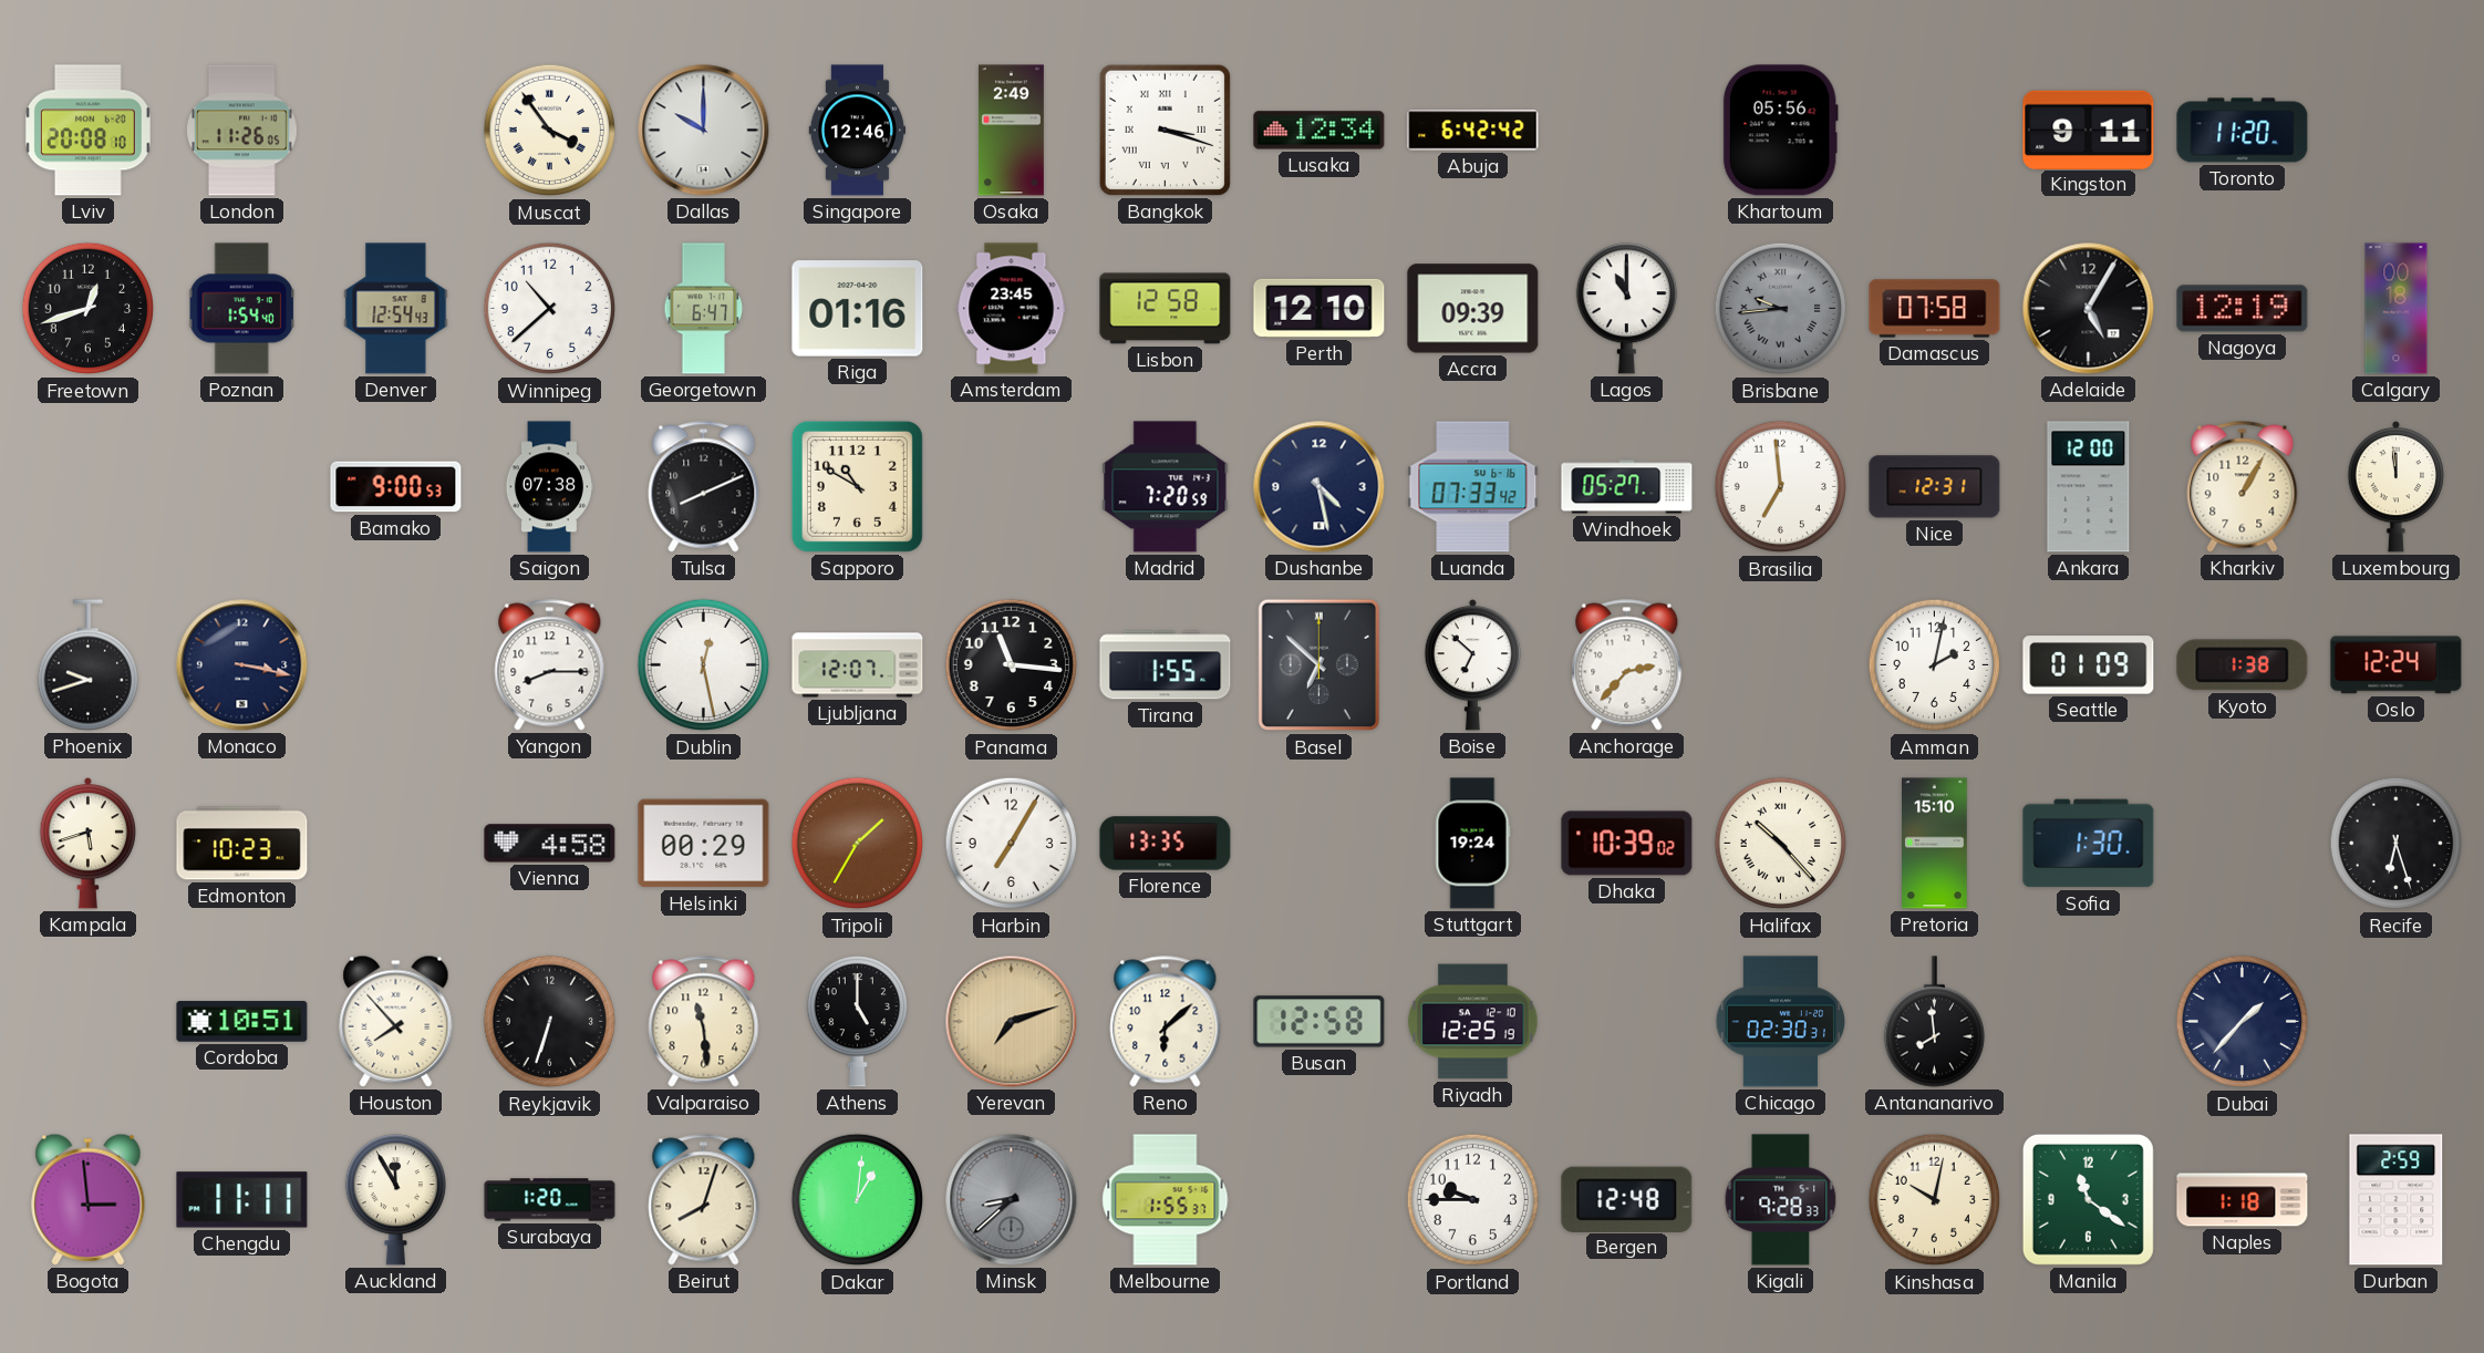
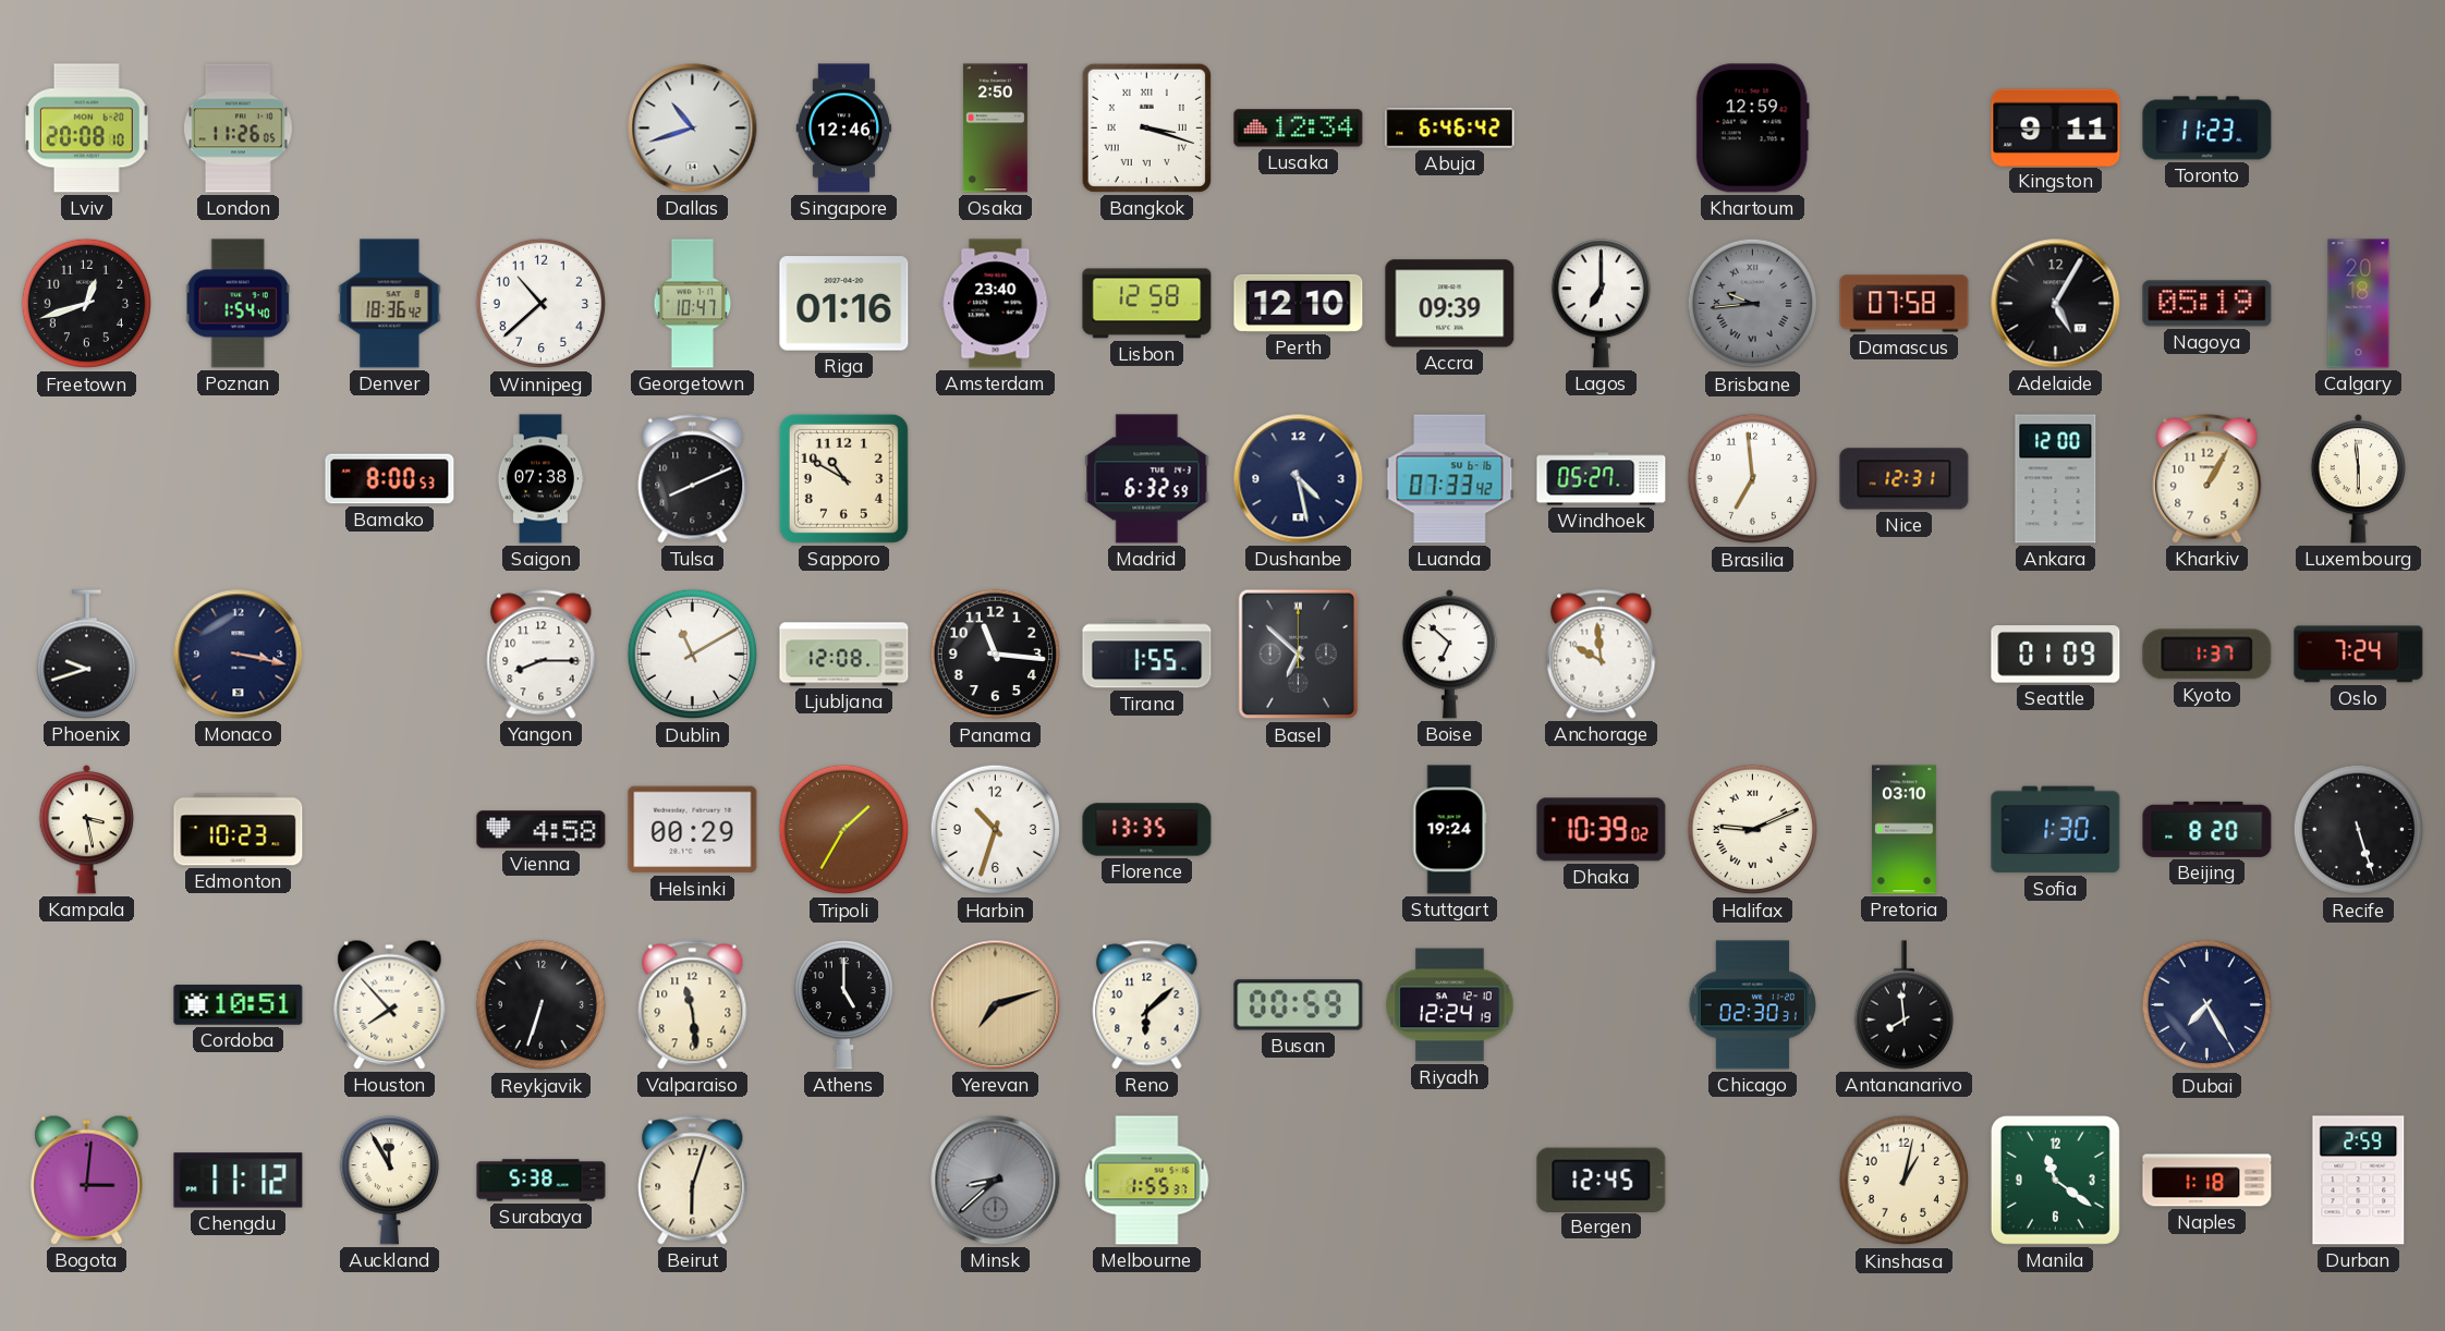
Muscat: 3:54 -> none
Dallas: 10:00 -> 10:42
Osaka: 2:49 -> 2:50
Abuja: 6:42 -> 6:46
Khartoum: 05:56 -> 12:59
Toronto: 11:20 -> 11:23
Denver: 12:54 -> 18:36
Georgetown: 6:47 -> 10:47
Amsterdam: 23:45 -> 23:40
Lagos: 11:00 -> 7:00
Nagoya: 12:19 -> 05:19
Calgary: 00:18 -> 20:18
Bamako: 9:00 -> 8:00
Madrid: 7:20 -> 6:32
Luxembourg: 11:59 -> 5:59
Dublin: 12:28 -> 11:10
Ljubljana: 12:07 -> 12:08
Anchorage: 2:37 -> 9:59
Amman: 2:02 -> none
Kyoto: 1:38 -> 1:37
Oslo: 12:24 -> 7:24
Kampala: 5:42 -> 3:28
Harbin: 7:05 -> 10:33
Halifax: 10:23 -> 9:11
Pretoria: 15:10 -> 03:10
Beijing: none -> 8:20
Recife: 6:27 -> 5:27
Busan: 12:58 -> 00:59
Riyadh: 12:25 -> 12:24
Dubai: 1:37 -> 7:25
Bogota: 2:59 -> 3:01
Chengdu: 11:11 -> 11:12
Surabaya: 1:20 -> 5:38
Beirut: 8:03 -> 6:03
Dakar: 1:01 -> none
Portland: 9:45 -> none
Bergen: 12:48 -> 12:45
Kigali: 9:28 -> none
Kinshasa: 10:02 -> 1:02
